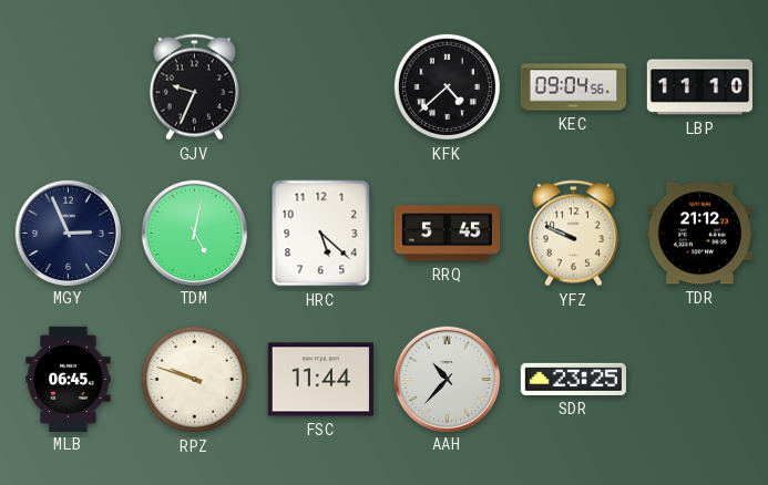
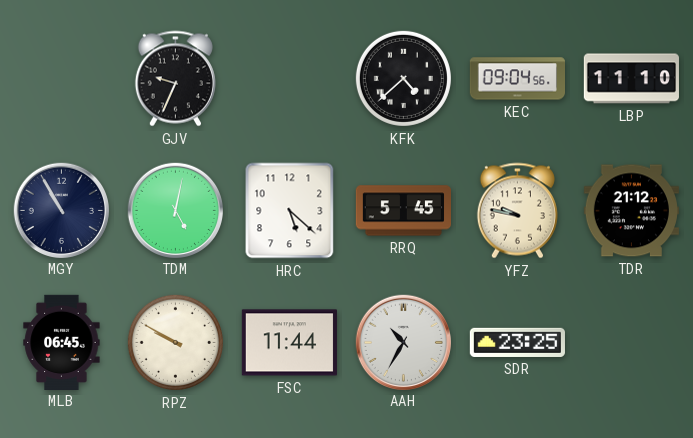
MGY: 2:56 -> 10:55
YFZ: 9:49 -> 9:47
RPZ: 9:48 -> 9:50
AAH: 10:37 -> 10:35
